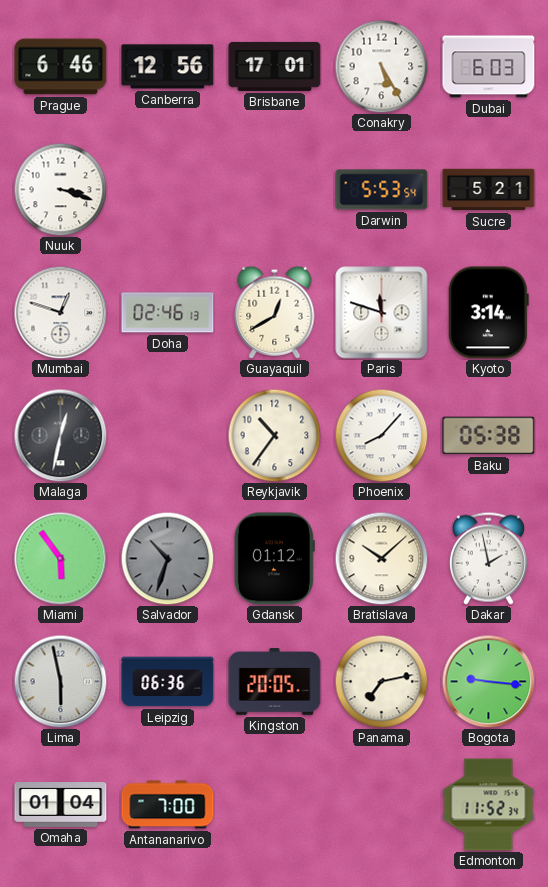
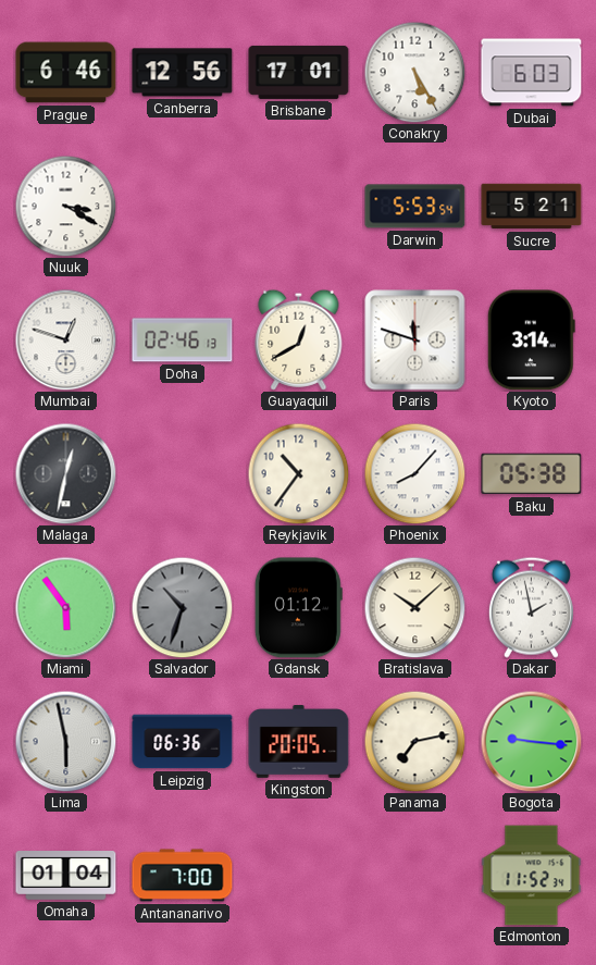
Nuuk: 3:18 -> 3:20
